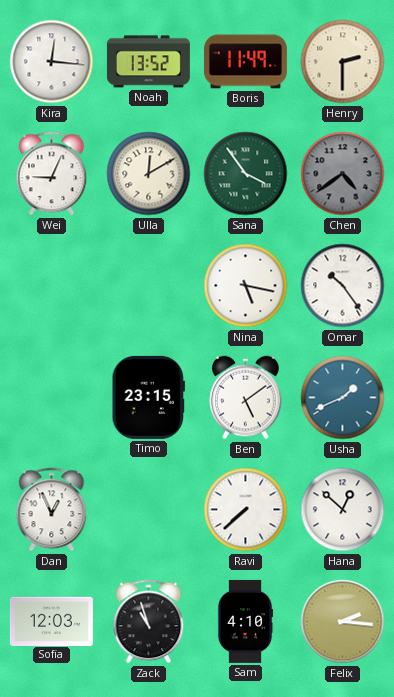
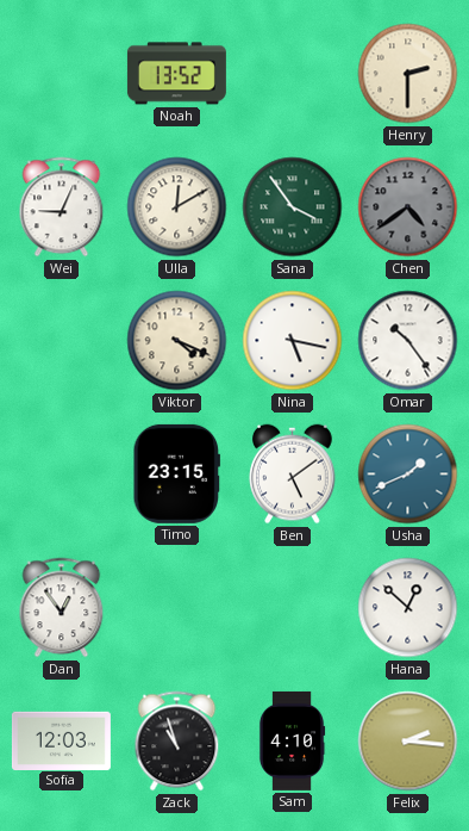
Kira: 12:16 -> none
Boris: 11:49 -> none
Viktor: none -> 4:19
Dan: 12:56 -> 12:54
Ravi: 7:38 -> none
